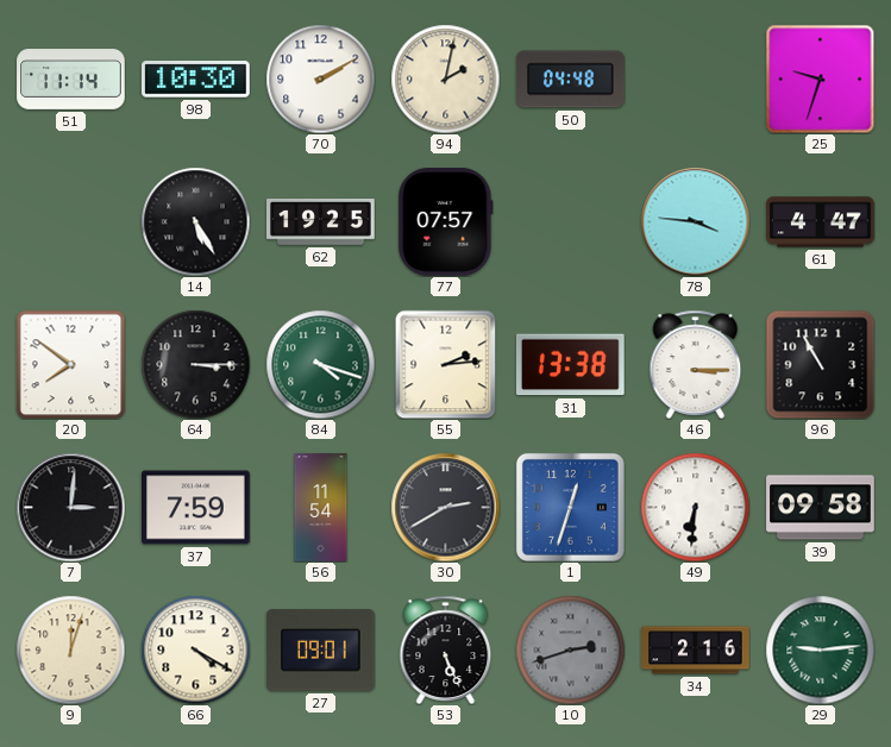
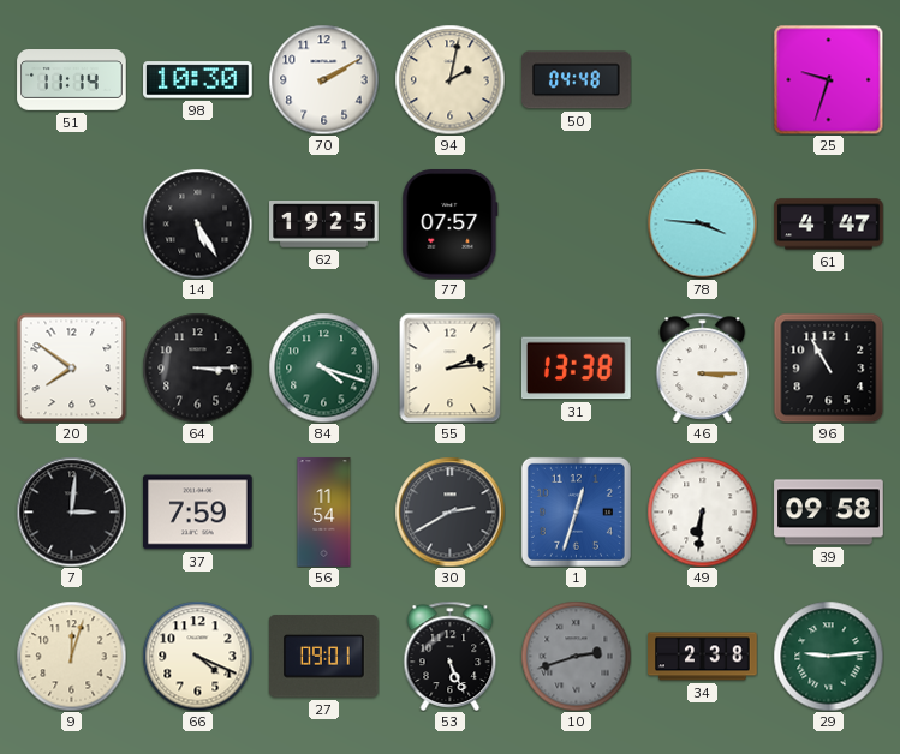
66: 4:20 -> 4:19
34: 2:16 -> 2:38
